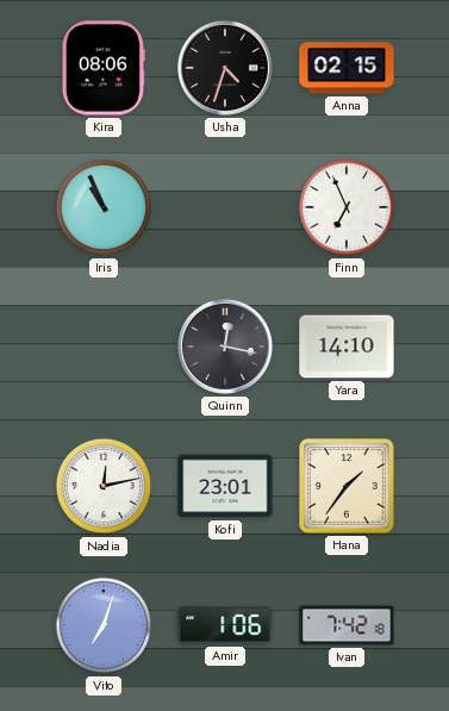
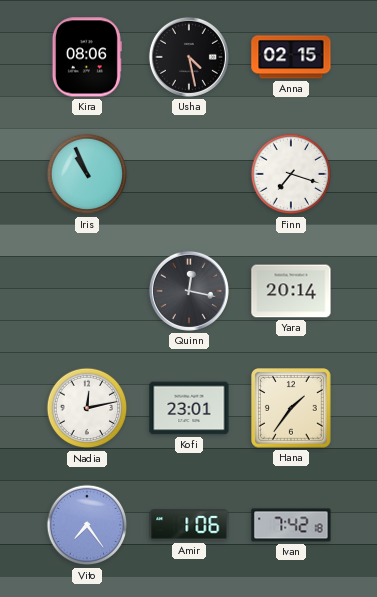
Usha: 4:33 -> 4:28
Finn: 6:56 -> 7:18
Yara: 14:10 -> 20:14
Vito: 7:03 -> 7:24
